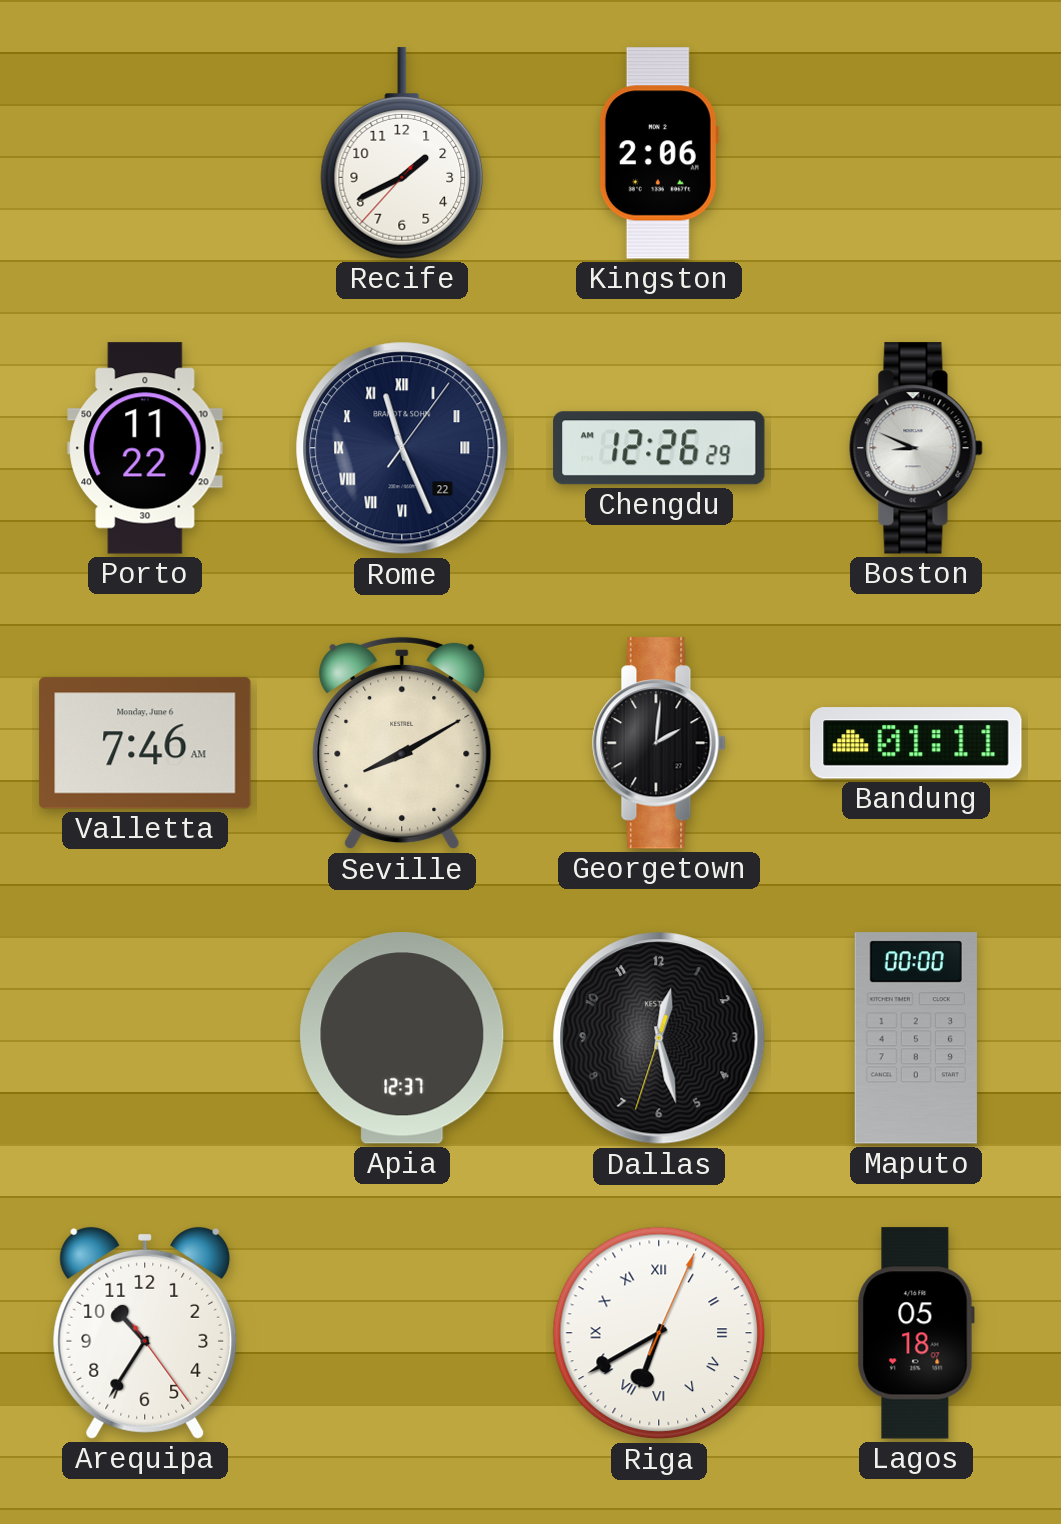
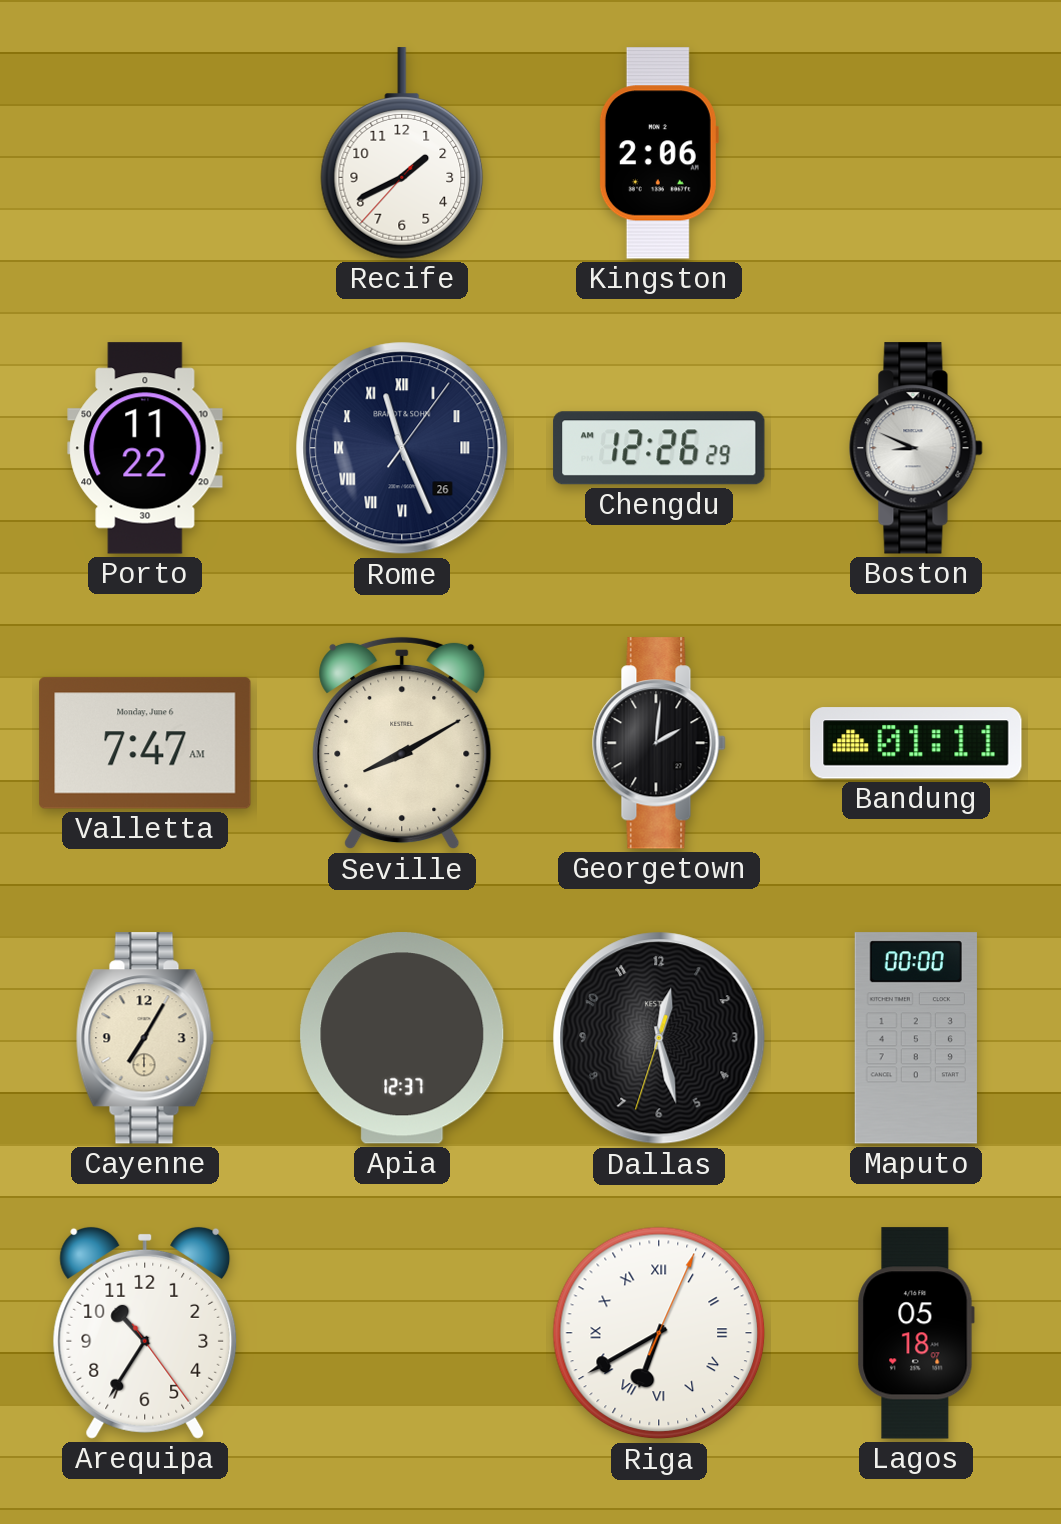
Rome date: 22 -> 26
Valletta: 7:46 -> 7:47
Cayenne: none -> 7:05
